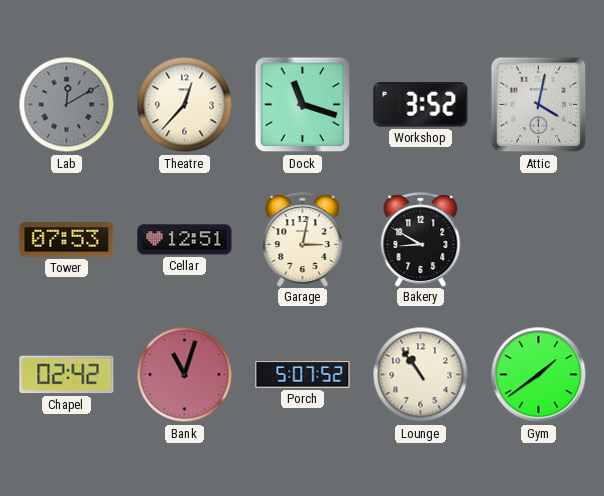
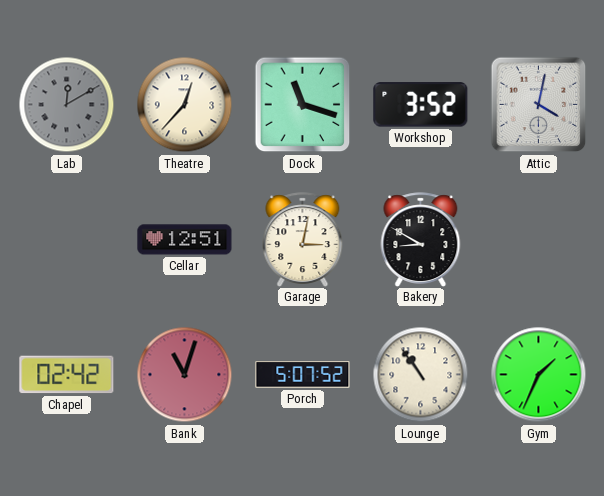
Tower: 07:53 -> none
Gym: 1:39 -> 1:34
